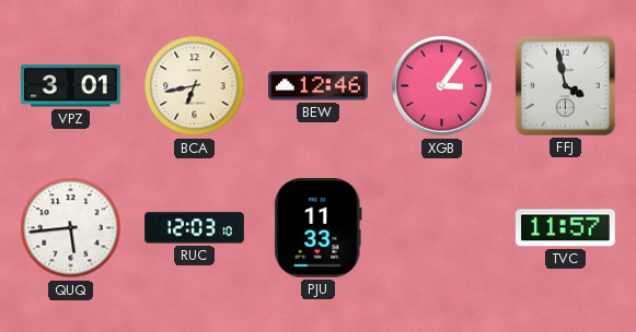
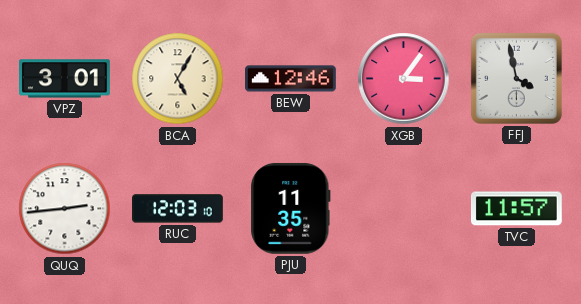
BCA: 6:43 -> 5:05
QUQ: 5:44 -> 2:44
PJU: 11:33 -> 11:35
